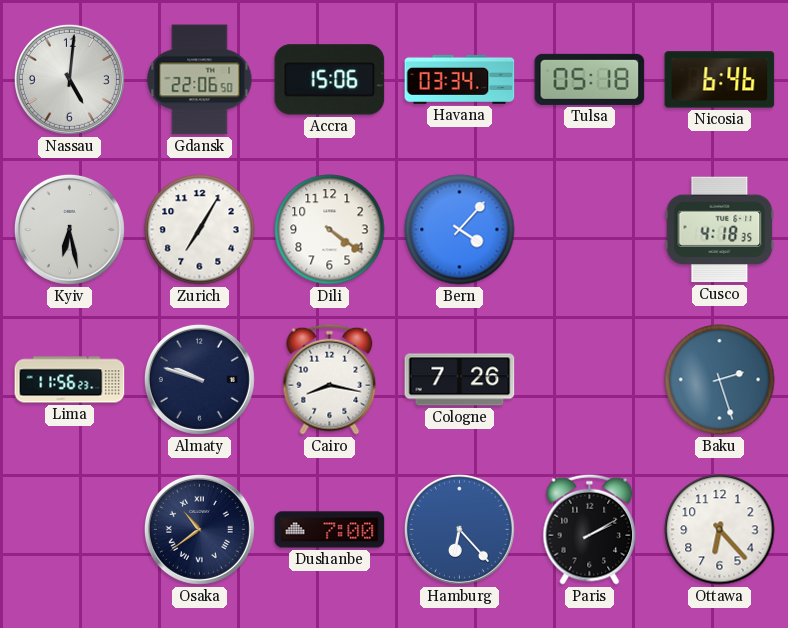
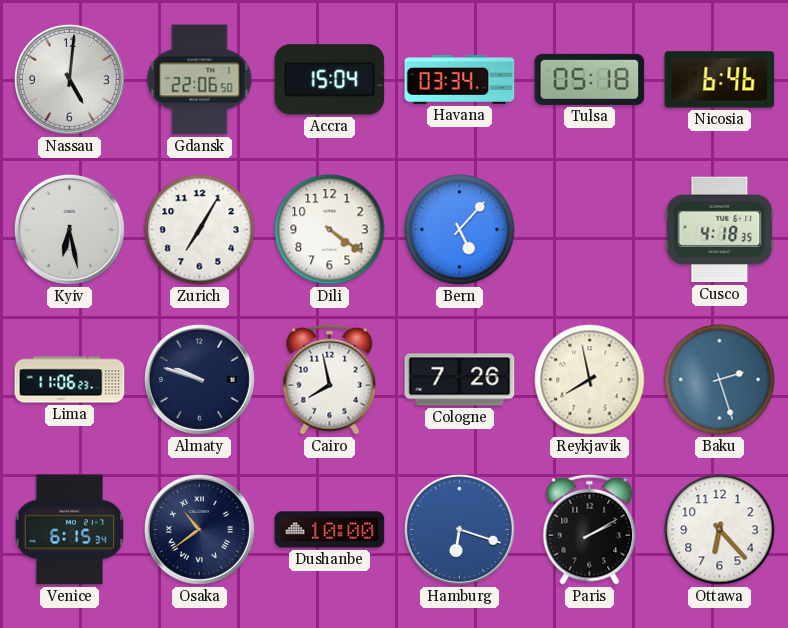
Accra: 15:06 -> 15:04
Bern: 4:07 -> 5:07
Lima: 11:56 -> 11:06
Cairo: 8:17 -> 7:58
Reykjavik: none -> 7:58
Venice: none -> 6:15
Dushanbe: 7:00 -> 10:00
Hamburg: 6:23 -> 6:18
